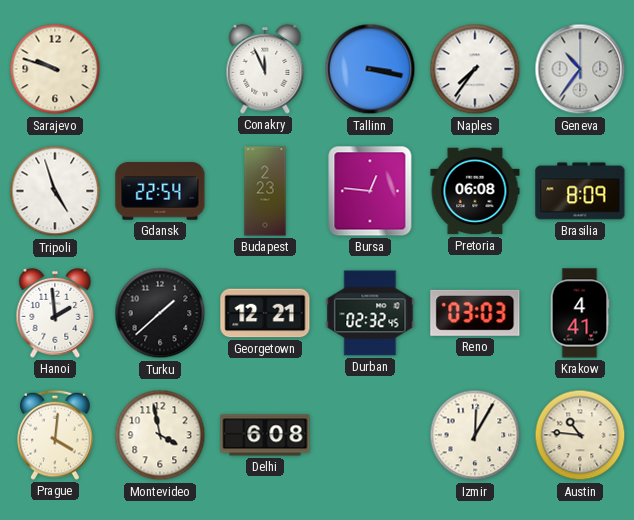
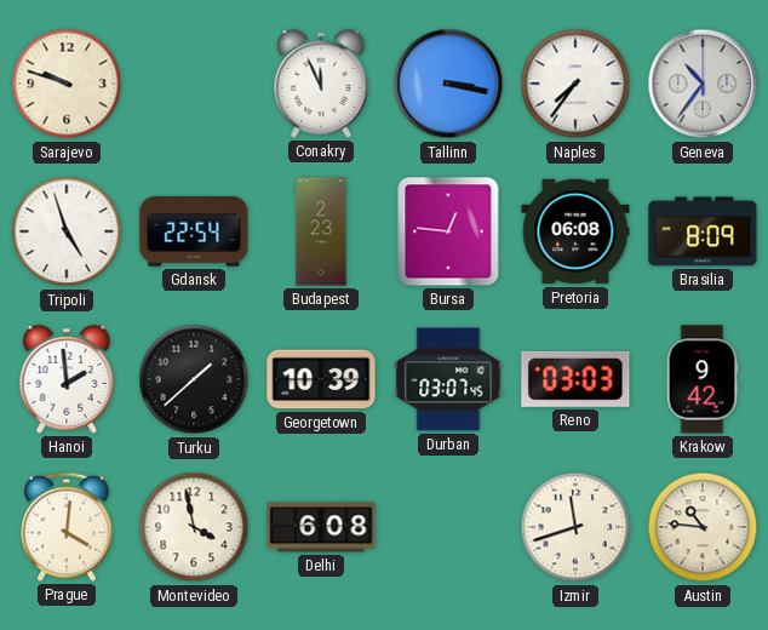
Georgetown: 12:21 -> 10:39
Durban: 02:32 -> 03:07
Krakow: 4:41 -> 9:42
Izmir: 12:05 -> 11:42
